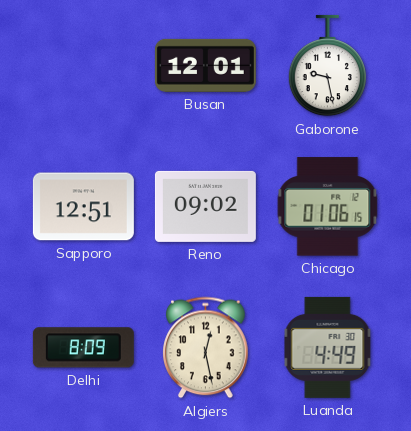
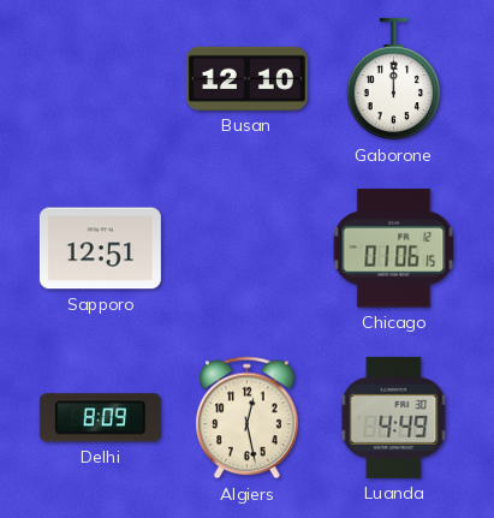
Busan: 12:01 -> 12:10
Gaborone: 9:28 -> 12:00
Reno: 09:02 -> none
